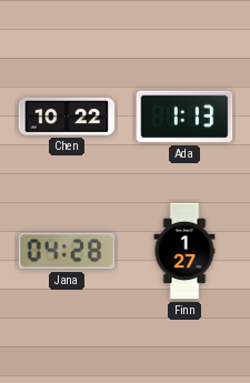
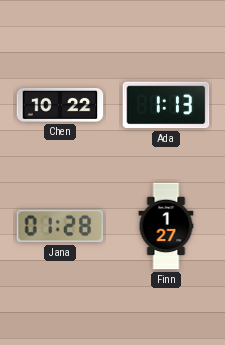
Jana: 04:28 -> 01:28
